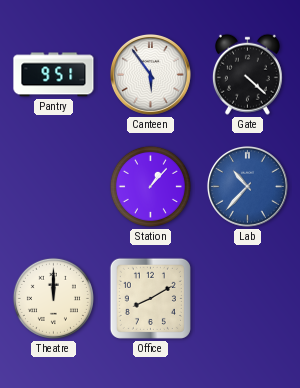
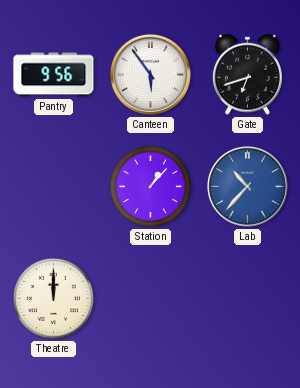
Pantry: 9:51 -> 9:56
Gate: 4:22 -> 6:42
Office: 8:10 -> none
